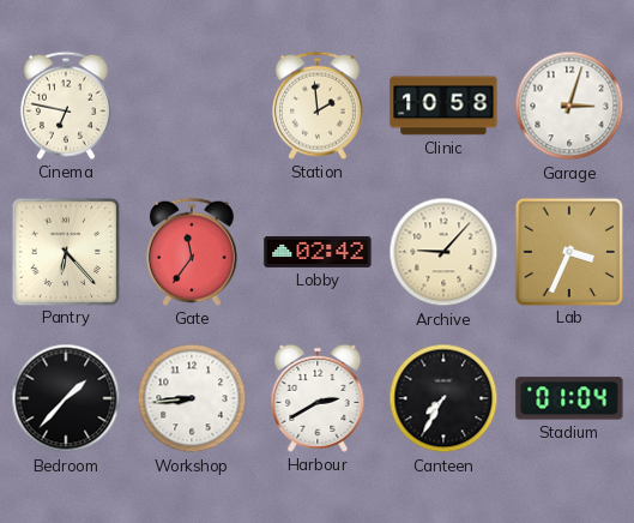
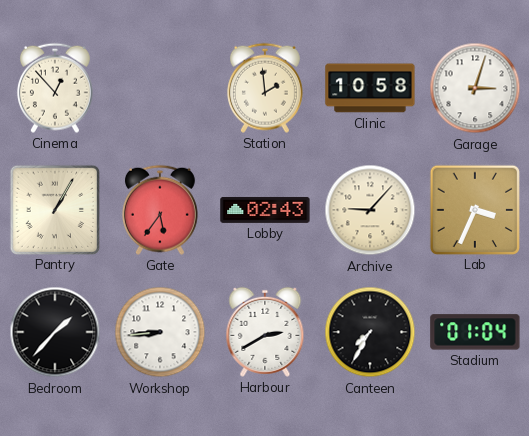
Cinema: 6:47 -> 12:53
Pantry: 6:23 -> 1:05
Gate: 11:36 -> 5:36
Lobby: 02:42 -> 02:43
